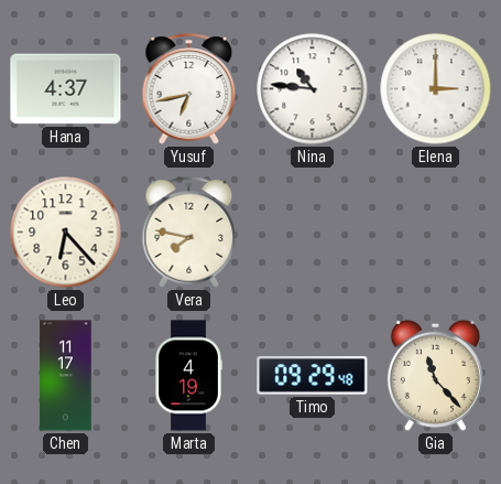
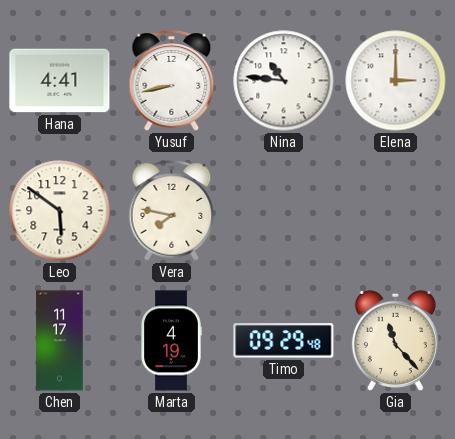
Hana: 4:37 -> 4:41
Yusuf: 6:43 -> 8:43
Leo: 6:23 -> 5:51
